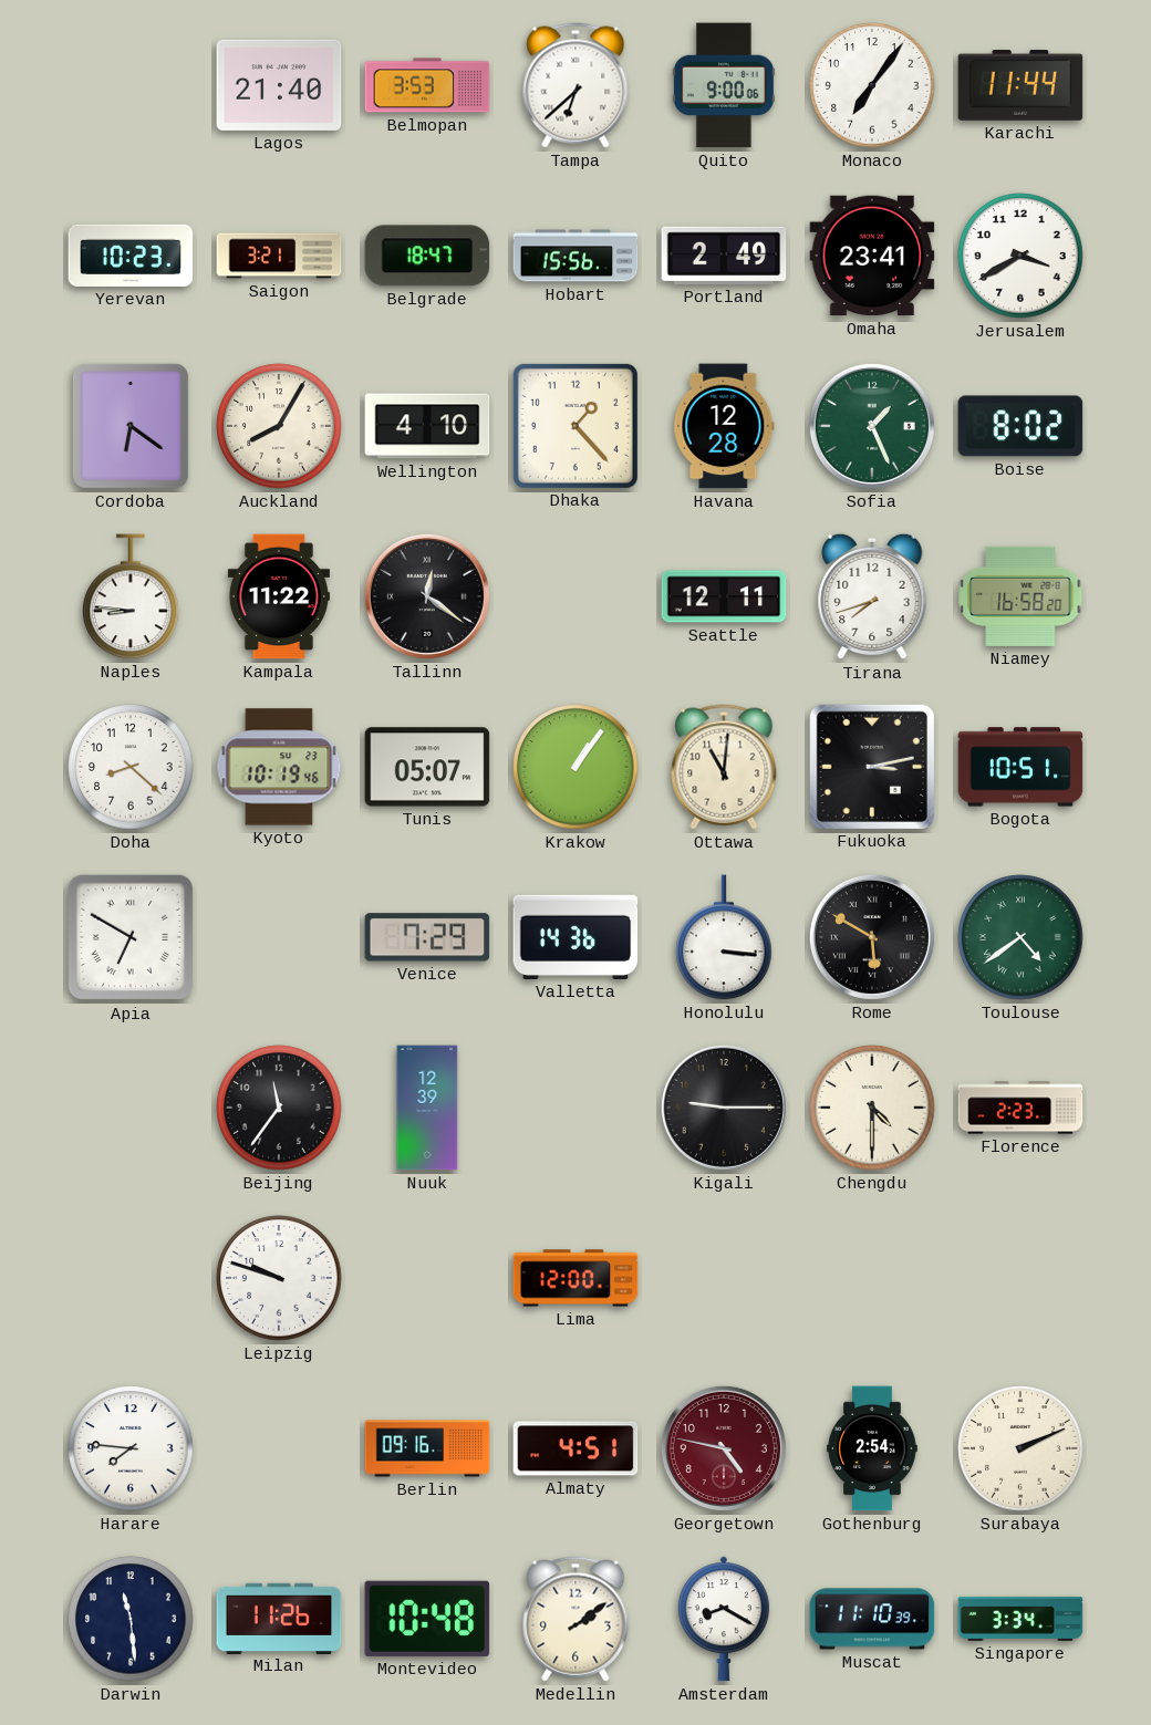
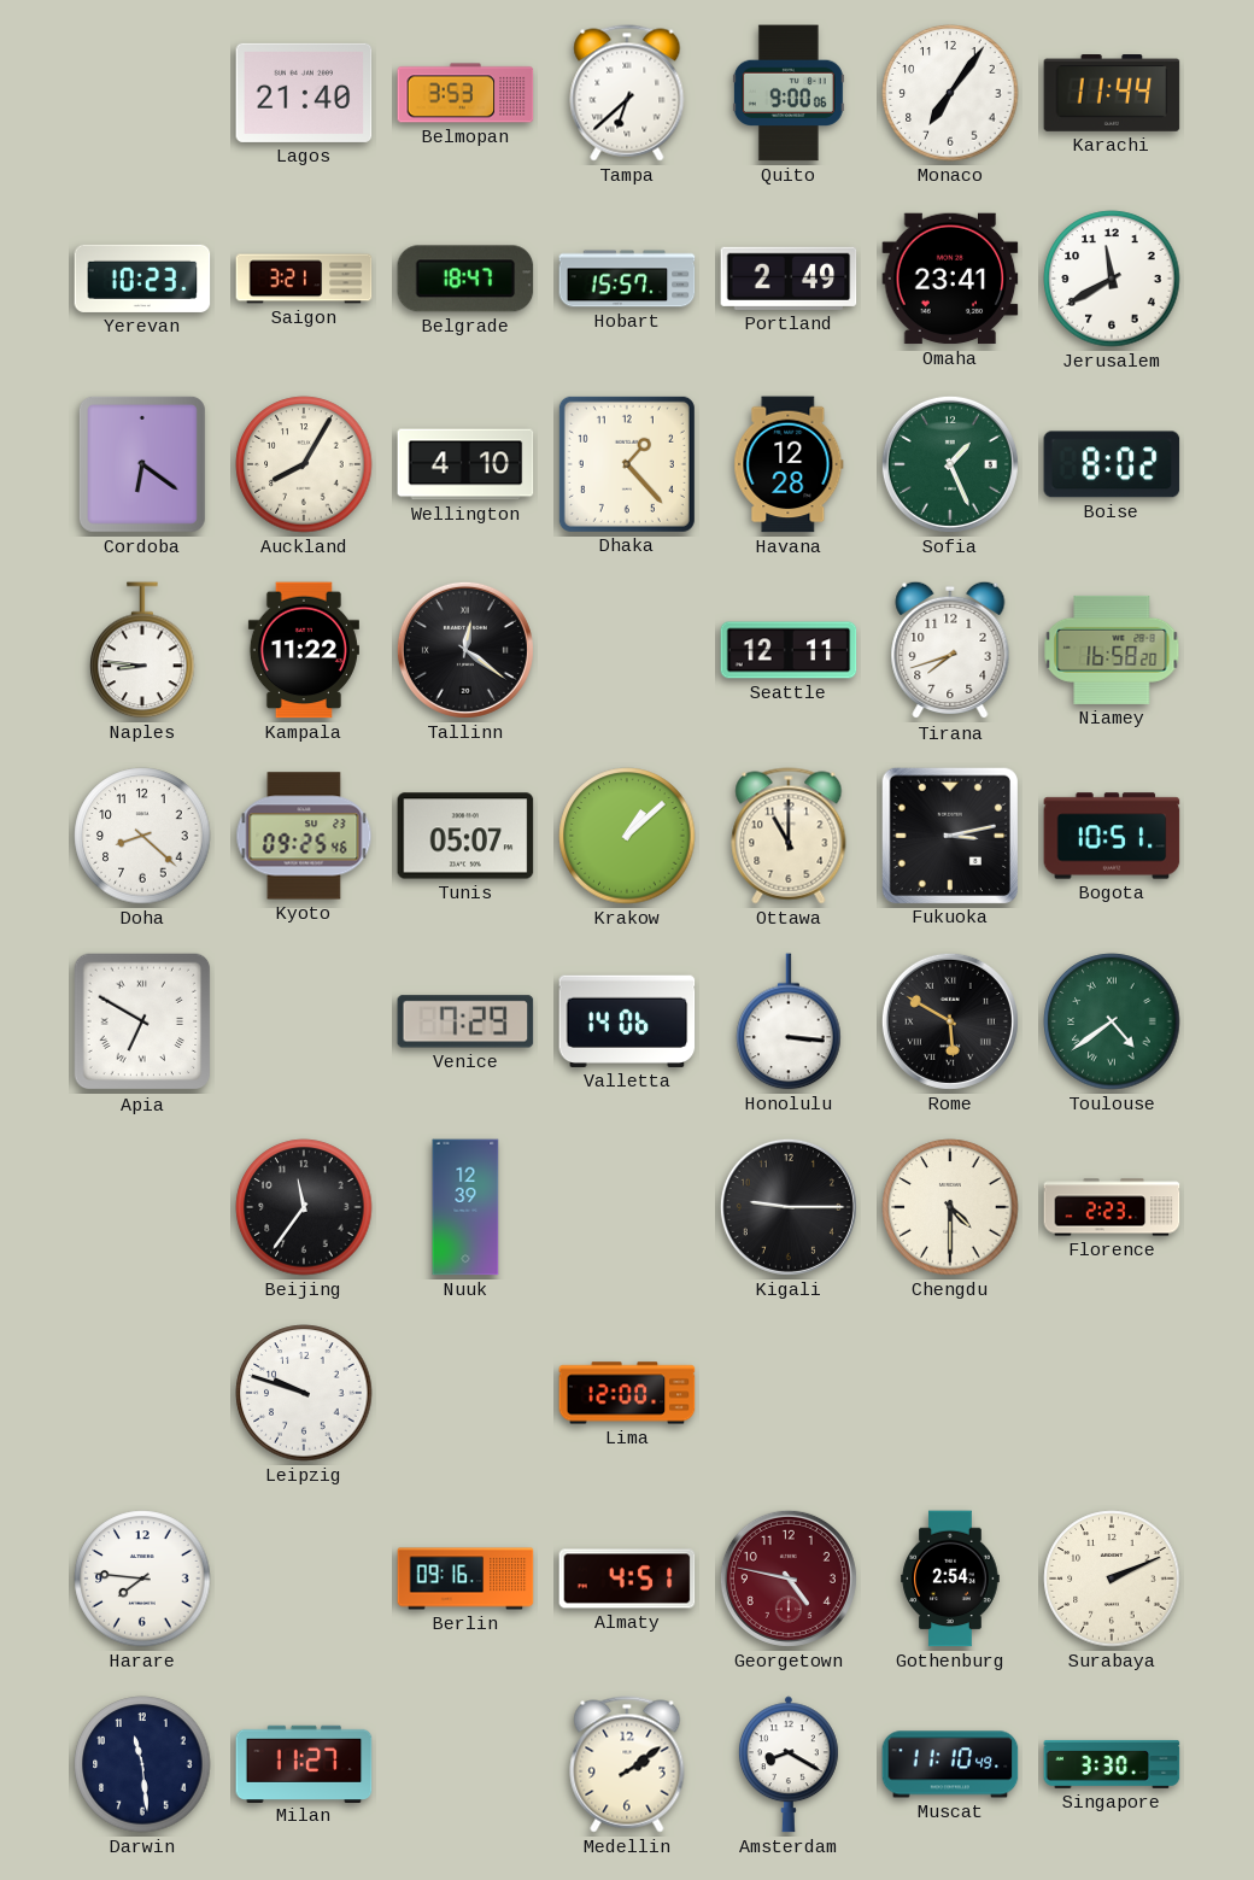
Hobart: 15:56 -> 15:57
Jerusalem: 3:40 -> 11:40
Kyoto: 10:19 -> 09:25
Krakow: 1:06 -> 1:08
Ottawa: 11:01 -> 11:00
Valletta: 14:36 -> 14:06
Milan: 11:26 -> 11:27
Montevideo: 10:48 -> none
Muscat: 11:10:39 -> 11:10:49
Singapore: 3:34 -> 3:30
